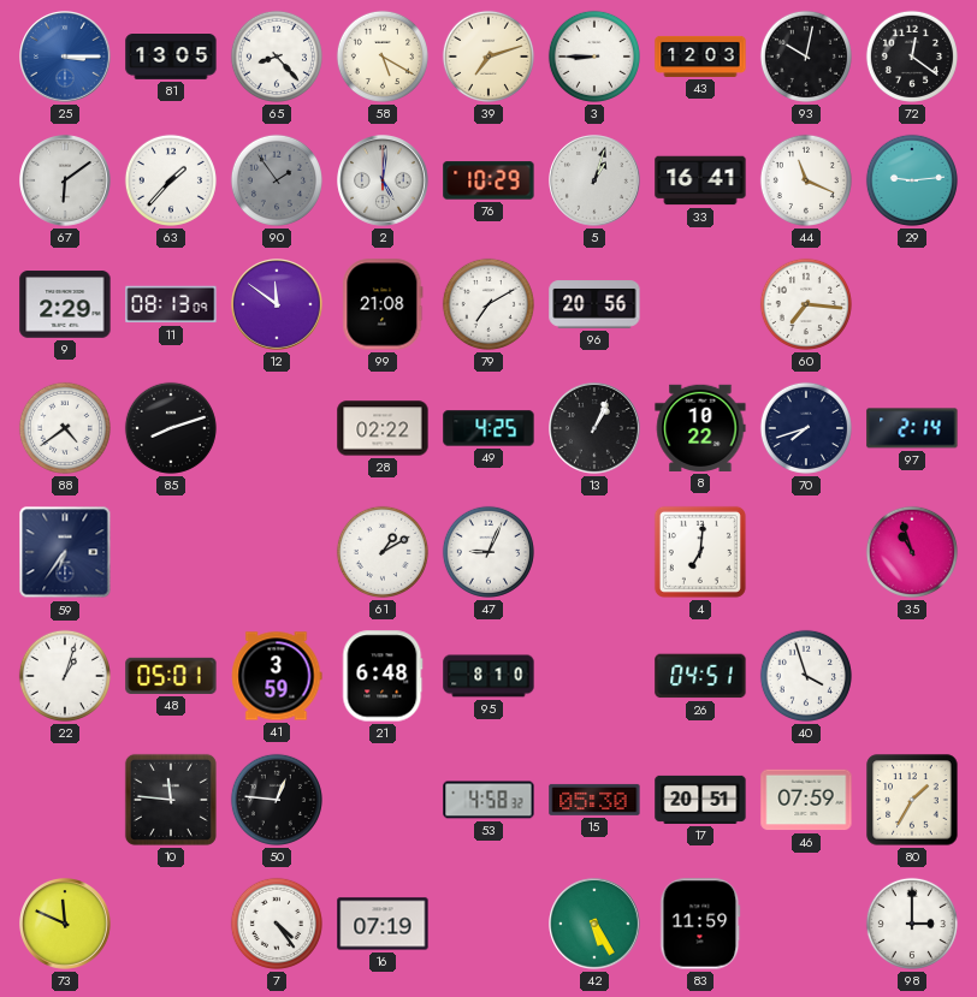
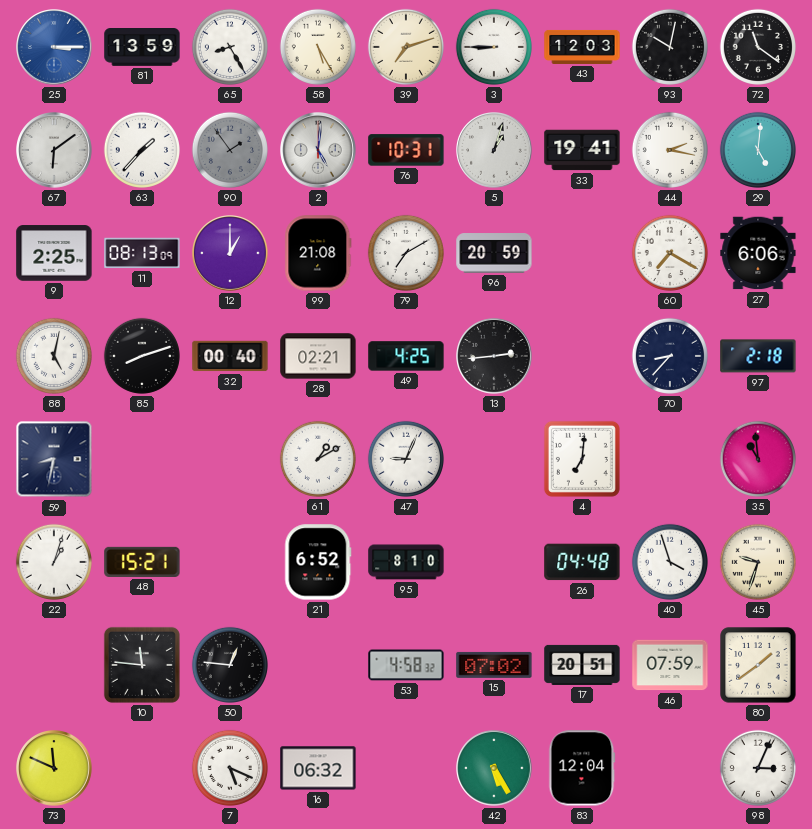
81: 13:05 -> 13:59
65: 8:23 -> 8:25
58: 5:20 -> 5:25
72: 12:21 -> 11:21
76: 10:29 -> 10:31
33: 16:41 -> 19:41
44: 11:19 -> 2:17
29: 9:14 -> 5:01
9: 2:29 -> 2:25
12: 11:51 -> 1:00
96: 20:56 -> 20:59
60: 7:16 -> 7:20
27: none -> 6:06
88: 4:39 -> 5:02
32: none -> 00:40
28: 02:22 -> 02:21
13: 1:04 -> 2:44
8: 10:22 -> none
70: 7:42 -> 8:37
97: 2:14 -> 2:18
59: 6:36 -> 8:32
35: 10:57 -> 10:59
48: 05:01 -> 15:21
41: 3:59 -> none
21: 6:48 -> 6:52
26: 04:51 -> 04:48
45: none -> 9:33
15: 05:30 -> 07:02
80: 1:35 -> 1:39
7: 4:24 -> 5:19
16: 07:19 -> 06:32
83: 11:59 -> 12:04
98: 3:00 -> 3:04
